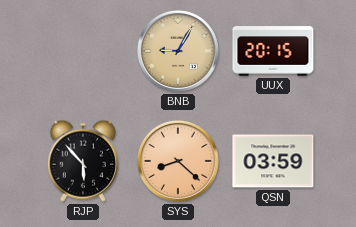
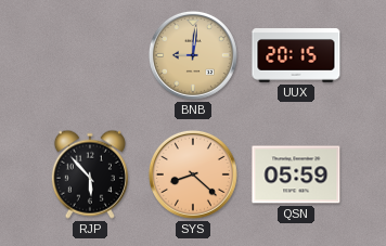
BNB: 9:05 -> 9:01
QSN: 03:59 -> 05:59
